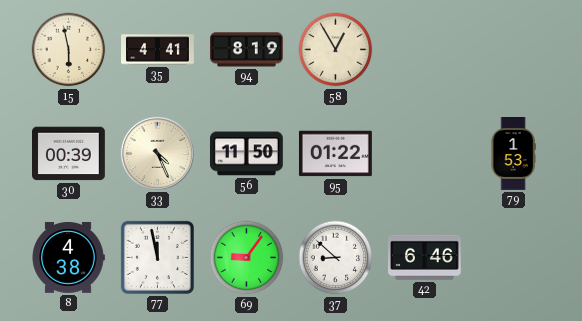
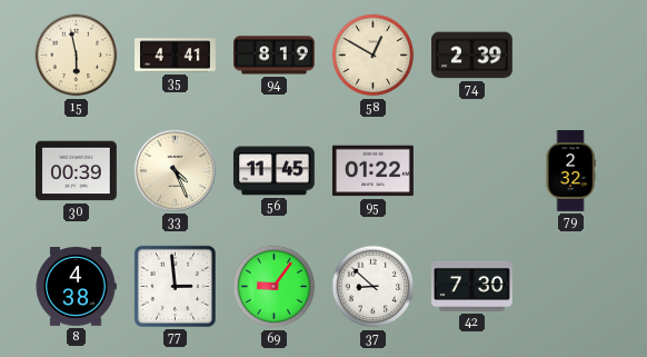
58: 12:55 -> 12:50
74: none -> 2:39
56: 11:50 -> 11:45
79: 1:53 -> 2:32
77: 11:58 -> 2:59
42: 6:46 -> 7:30
